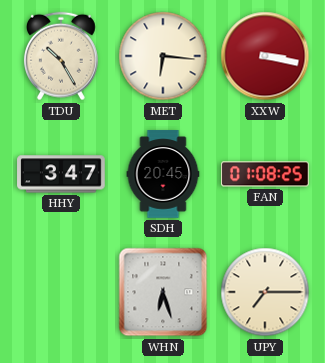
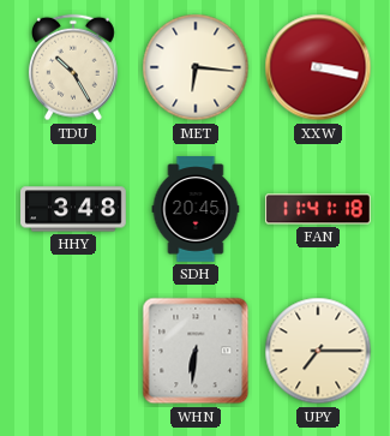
HHY: 3:47 -> 3:48
FAN: 01:08 -> 11:41
WHN: 6:27 -> 6:31
